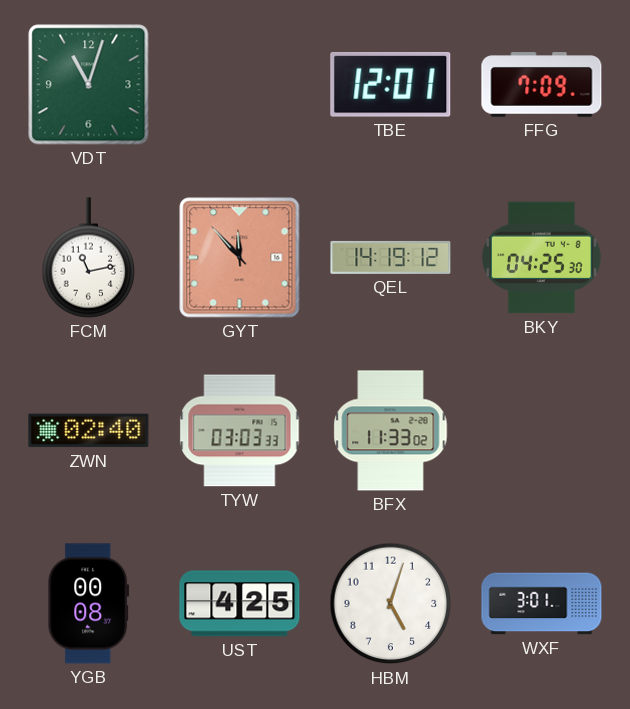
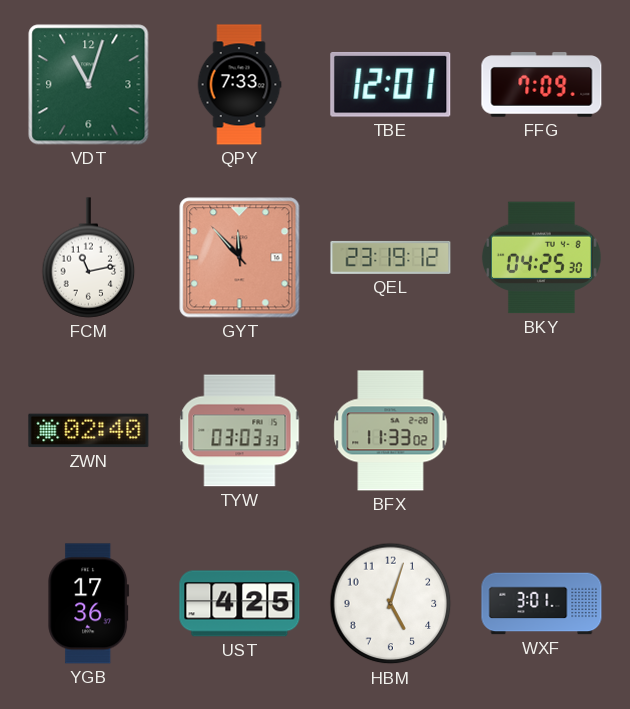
QPY: none -> 7:33
QEL: 14:19 -> 23:19
YGB: 00:08 -> 17:36
